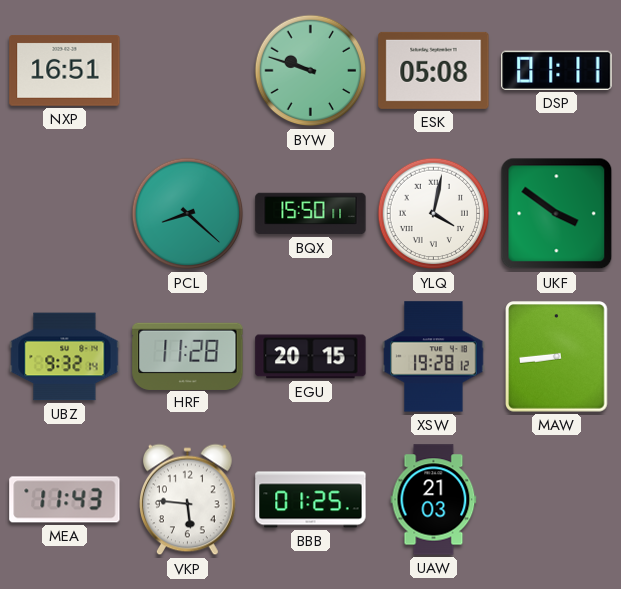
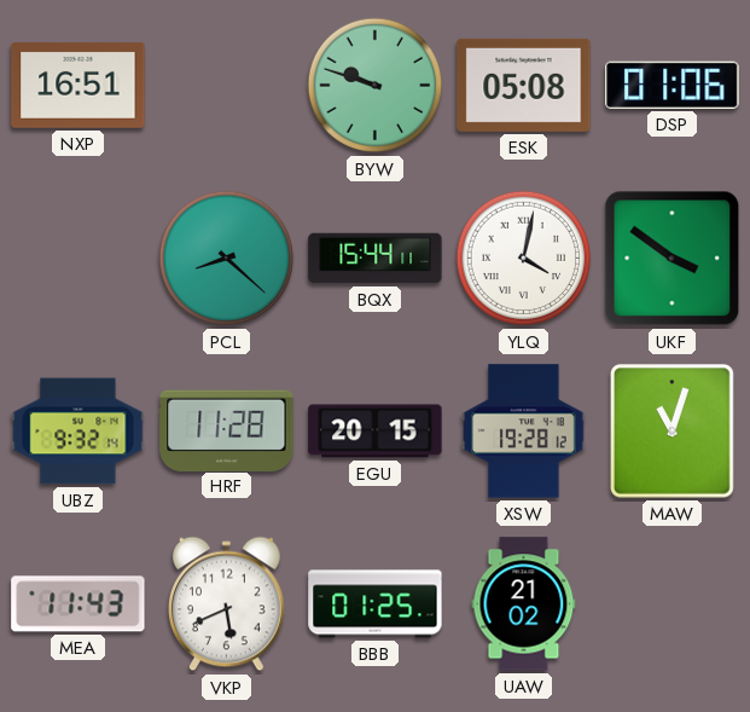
DSP: 01:11 -> 01:06
BQX: 15:50 -> 15:44
MAW: 8:44 -> 11:03
VKP: 5:46 -> 5:41
UAW: 21:03 -> 21:02
